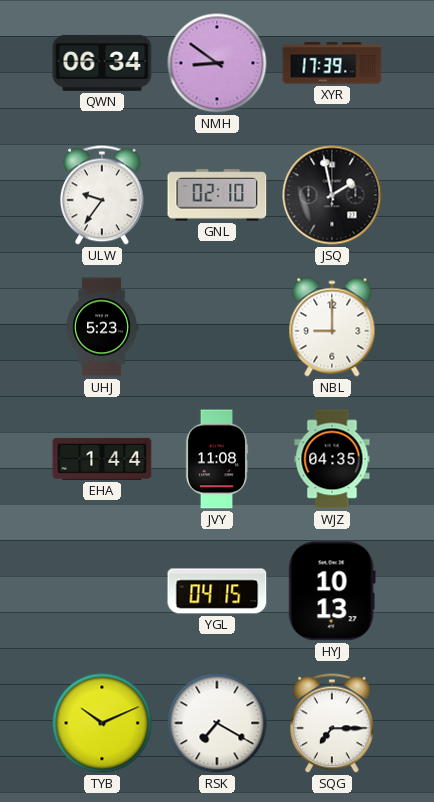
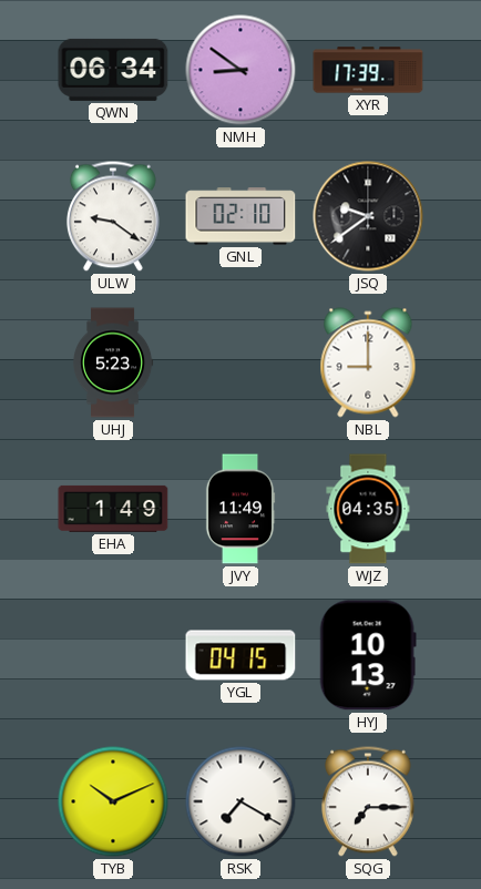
ULW: 9:36 -> 9:21
JSQ: 1:58 -> 9:39
EHA: 1:44 -> 1:49
JVY: 11:08 -> 11:49
